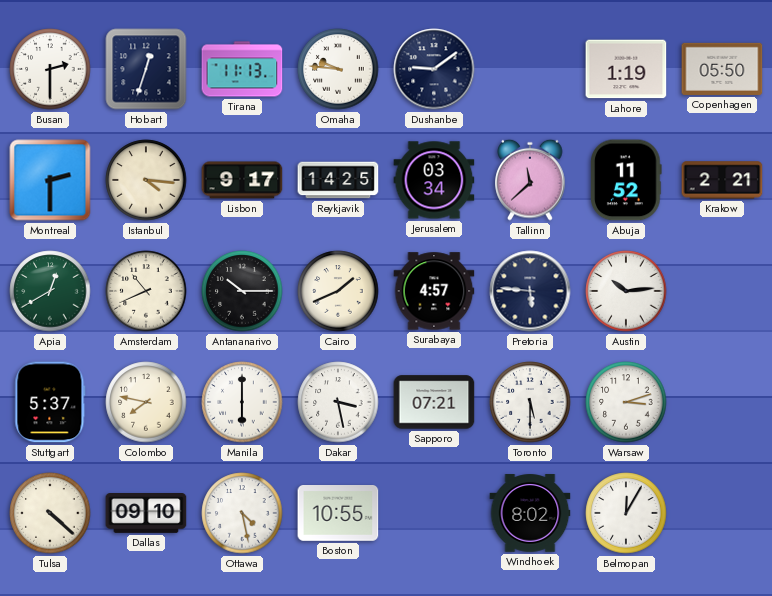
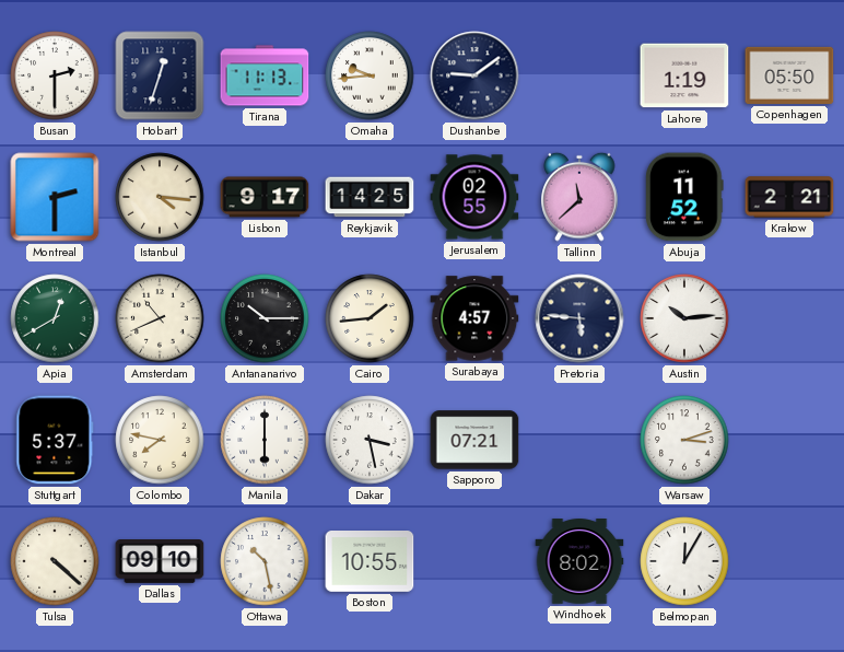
Omaha: 9:46 -> 9:44
Jerusalem: 03:34 -> 02:55
Cairo: 1:41 -> 1:44
Toronto: 5:30 -> none
Ottawa: 4:28 -> 10:28
